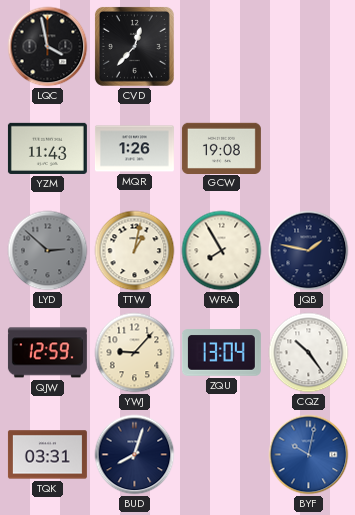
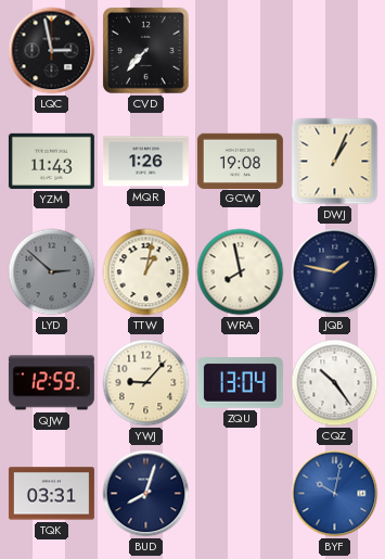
LQC: 3:58 -> 2:58
CVD: 12:37 -> 7:37
DWJ: none -> 1:04
WRA: 7:55 -> 7:58
